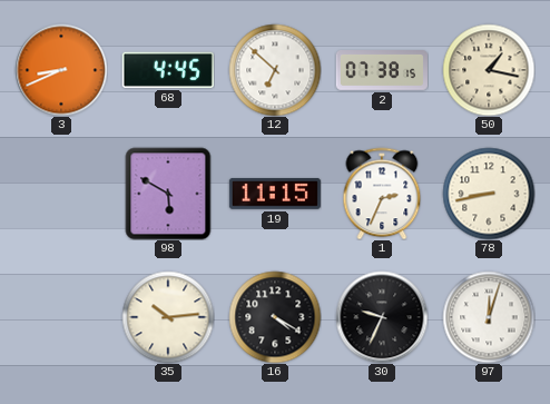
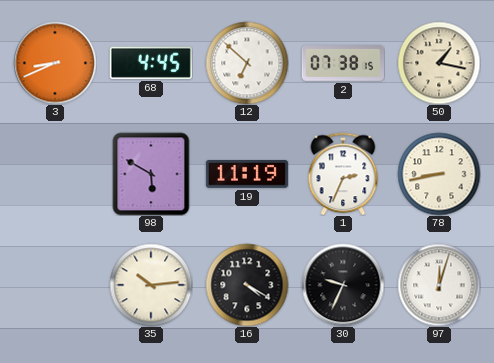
19: 11:15 -> 11:19
